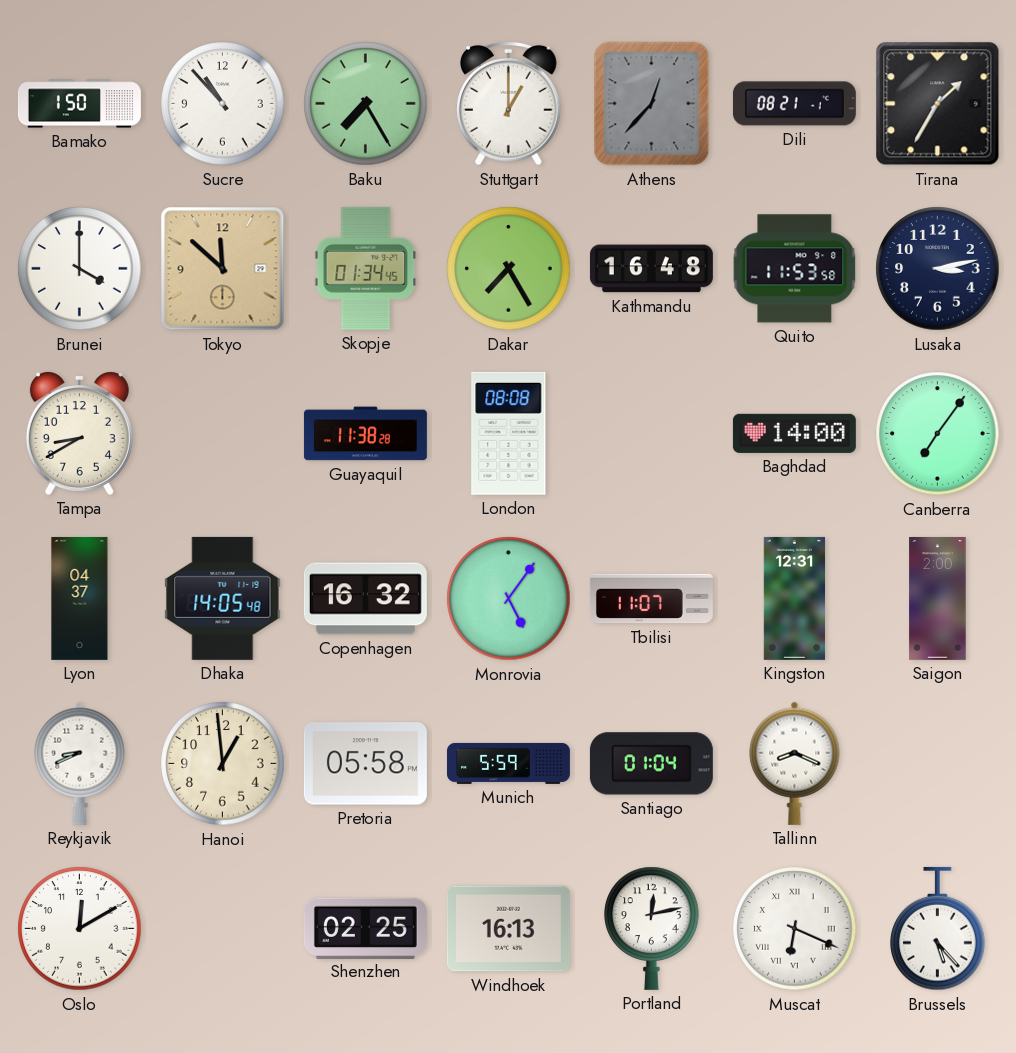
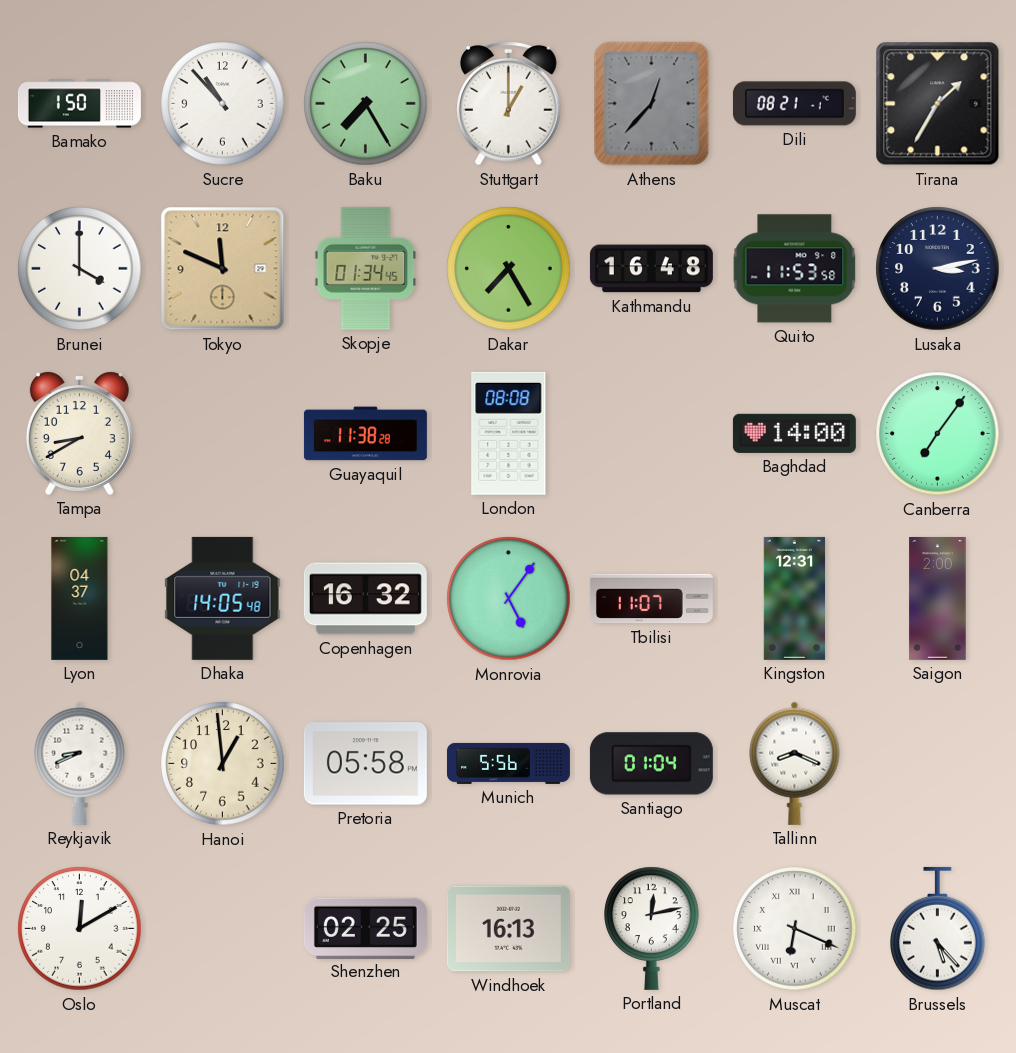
Tokyo: 11:52 -> 11:49
Munich: 5:59 -> 5:56
